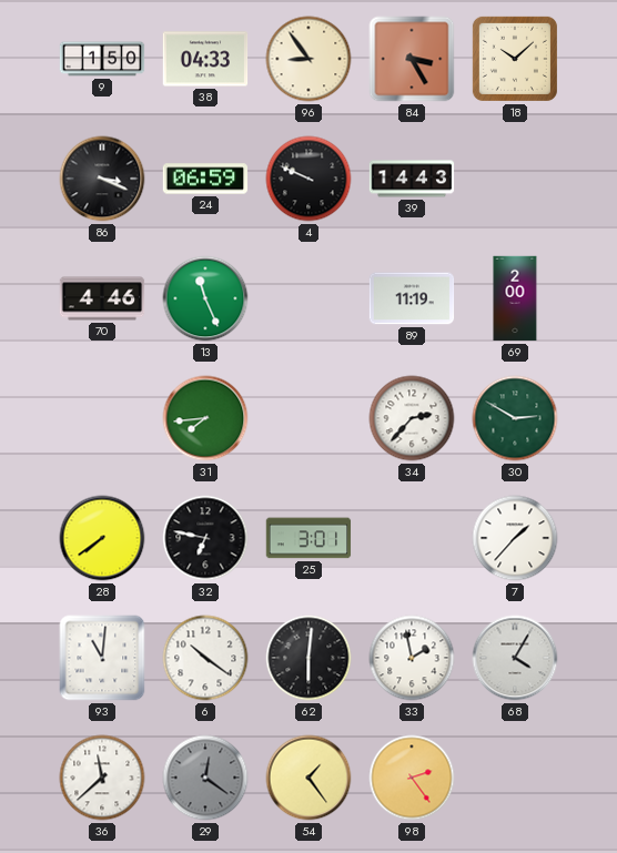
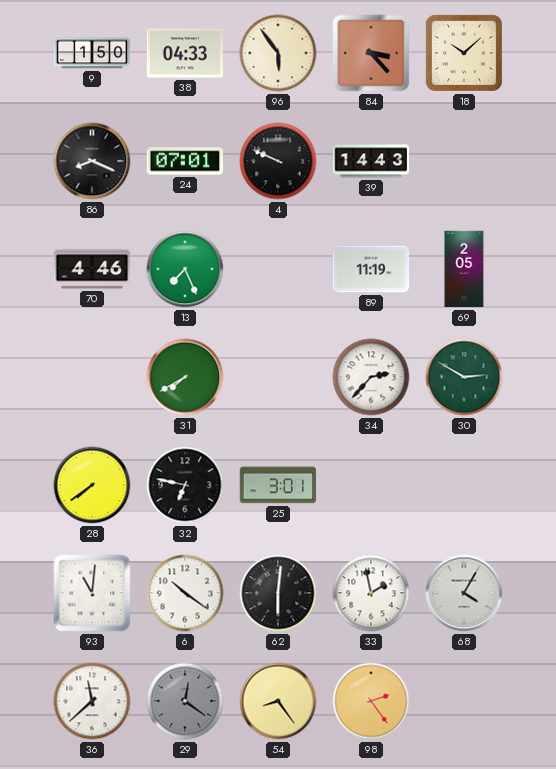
96: 8:54 -> 5:54
84: 3:25 -> 3:23
86: 3:19 -> 8:19
24: 06:59 -> 07:01
13: 11:26 -> 7:26
69: 2:00 -> 2:05
31: 7:44 -> 7:40
7: 1:37 -> none
54: 1:24 -> 8:24
